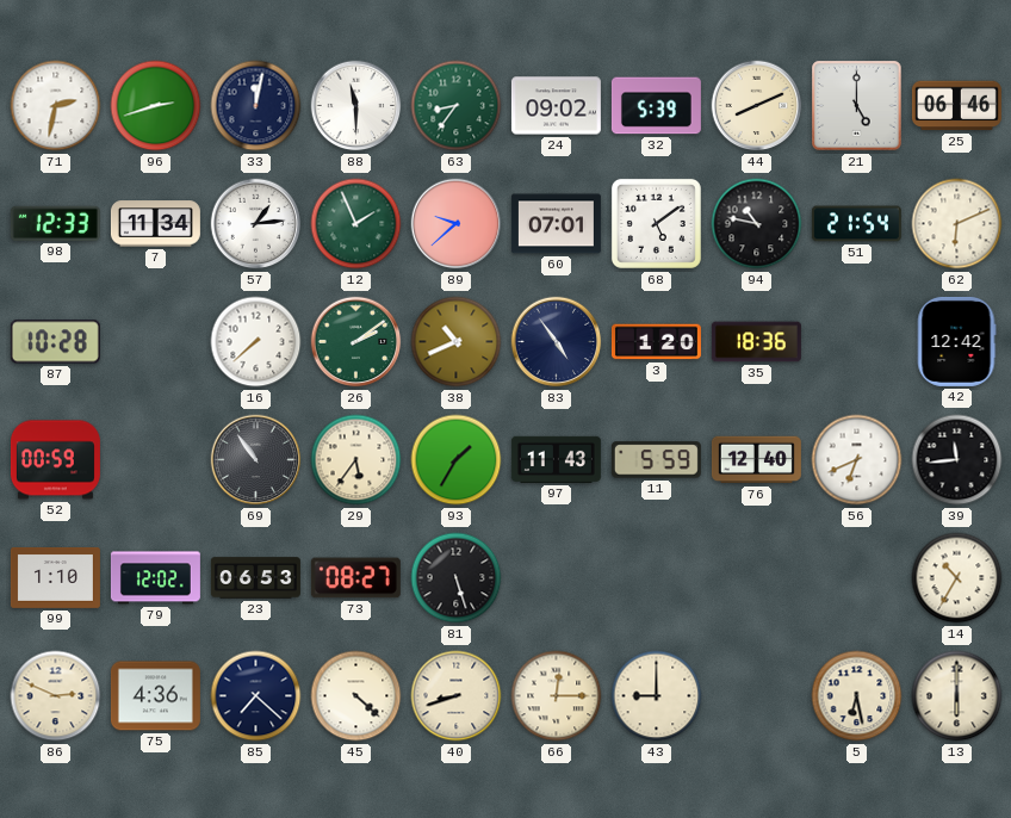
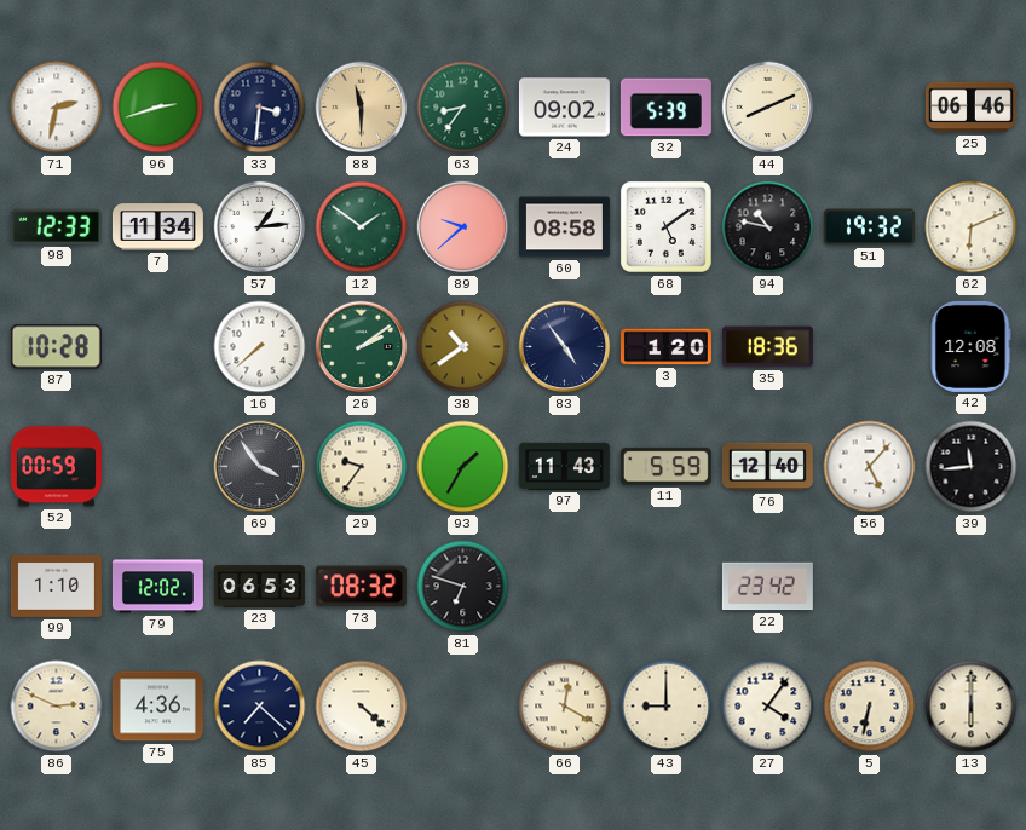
33: 12:02 -> 3:31
88 dial: white -> champagne
21: 5:00 -> none
12: 1:56 -> 1:51
60: 07:01 -> 08:58
51: 21:54 -> 19:32
38: 10:41 -> 10:39
42: 12:42 -> 12:08
69: 10:54 -> 3:54
29: 5:36 -> 9:36
56: 6:41 -> 5:07
73: 08:27 -> 08:32
81: 5:27 -> 6:48
22: none -> 23:42
14: 10:35 -> none
40: 8:42 -> none
66: 12:15 -> 12:20
27: none -> 4:06
5: 6:28 -> 6:32
